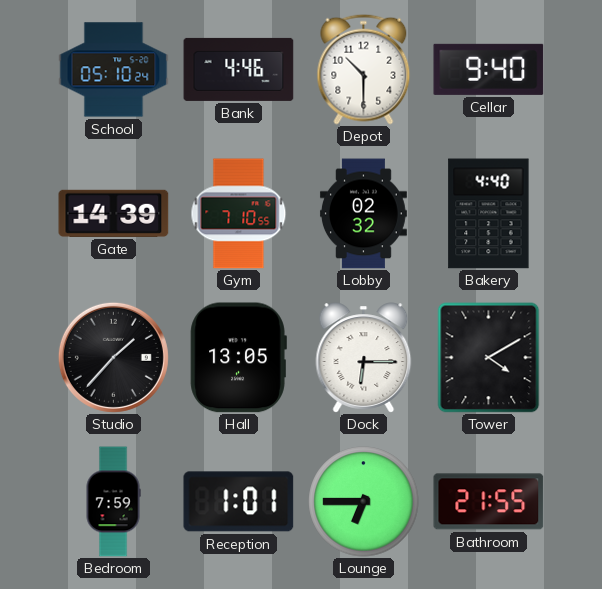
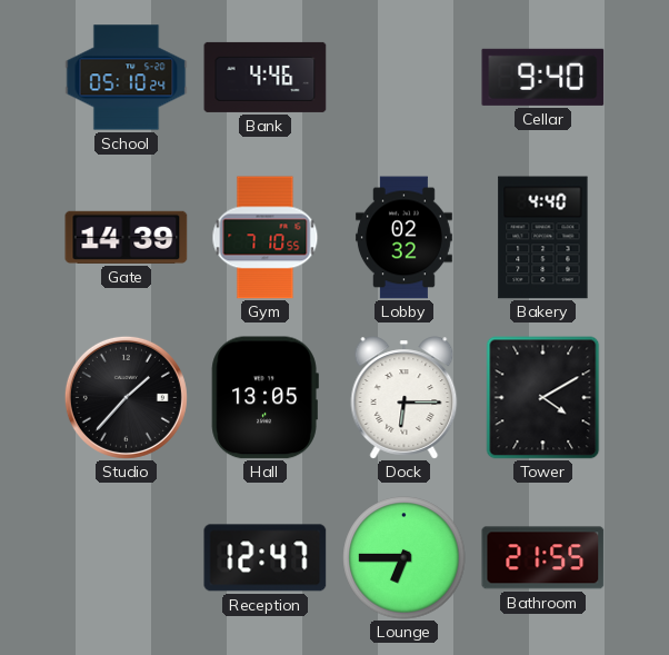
Depot: 10:30 -> none
Bedroom: 7:59 -> none
Reception: 1:01 -> 12:47
